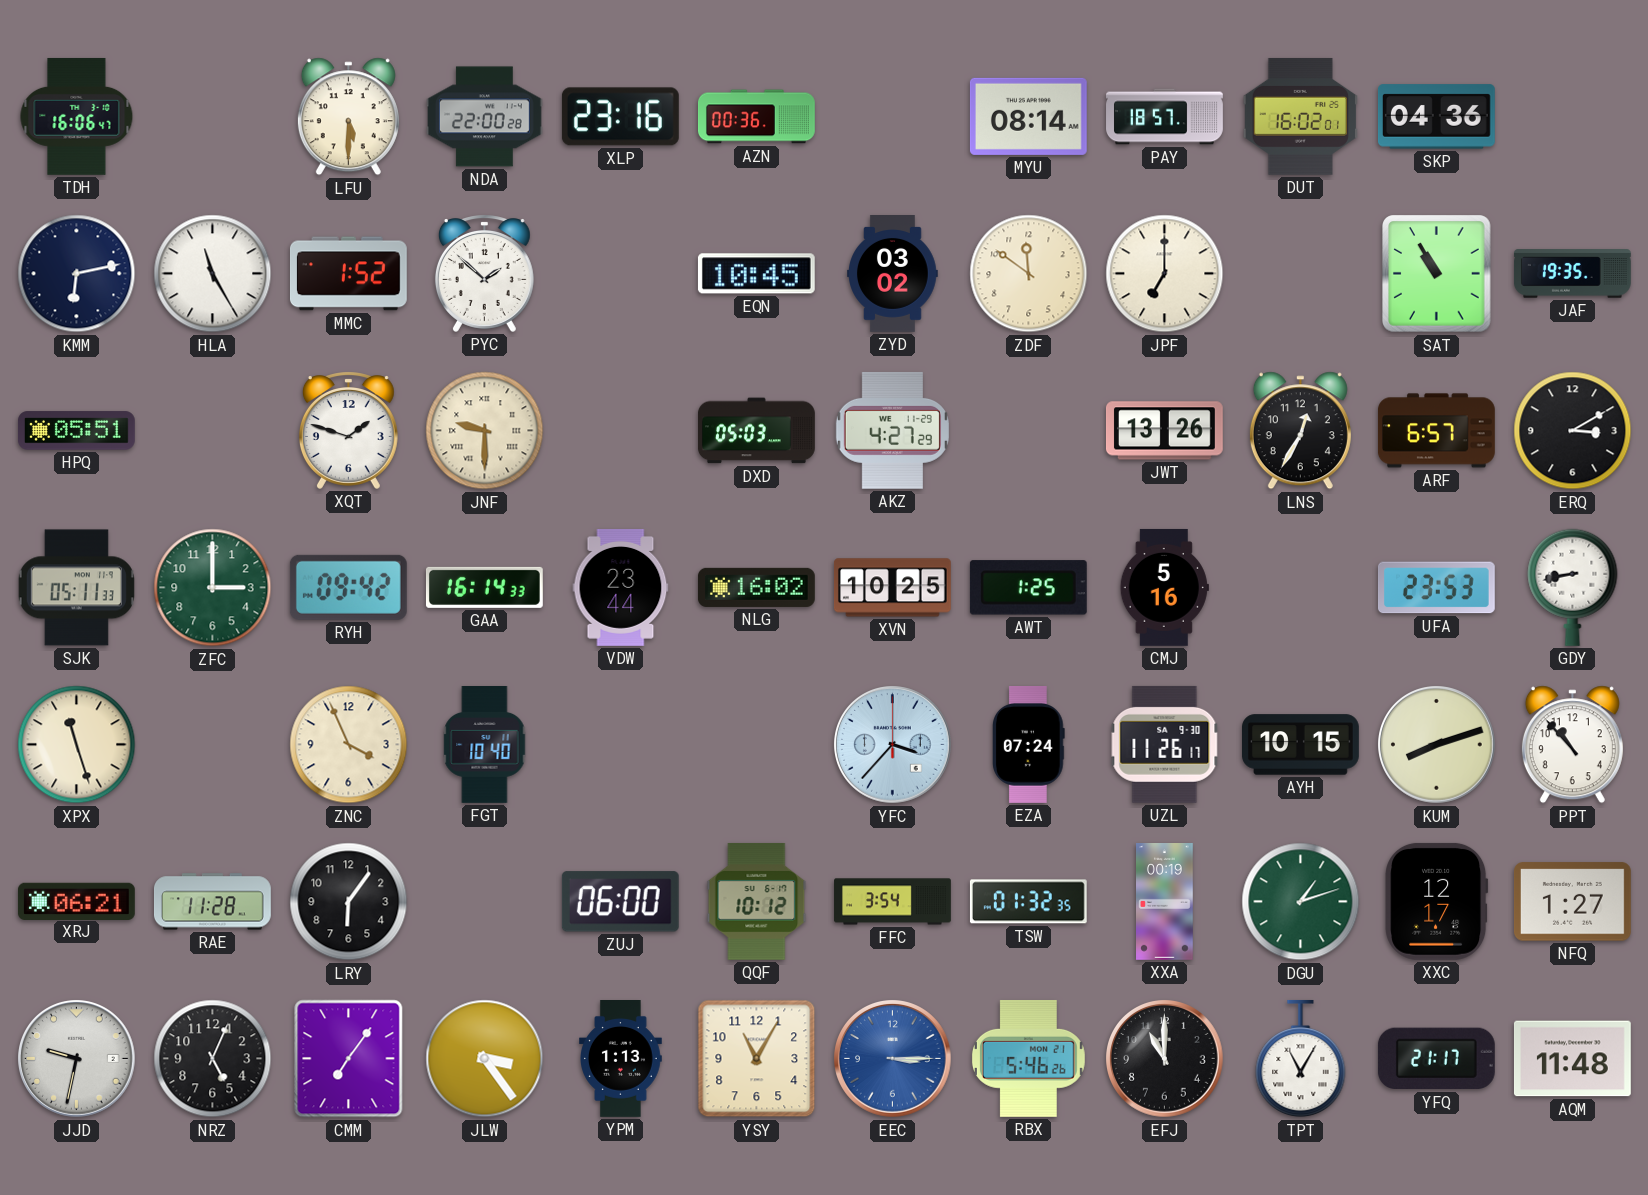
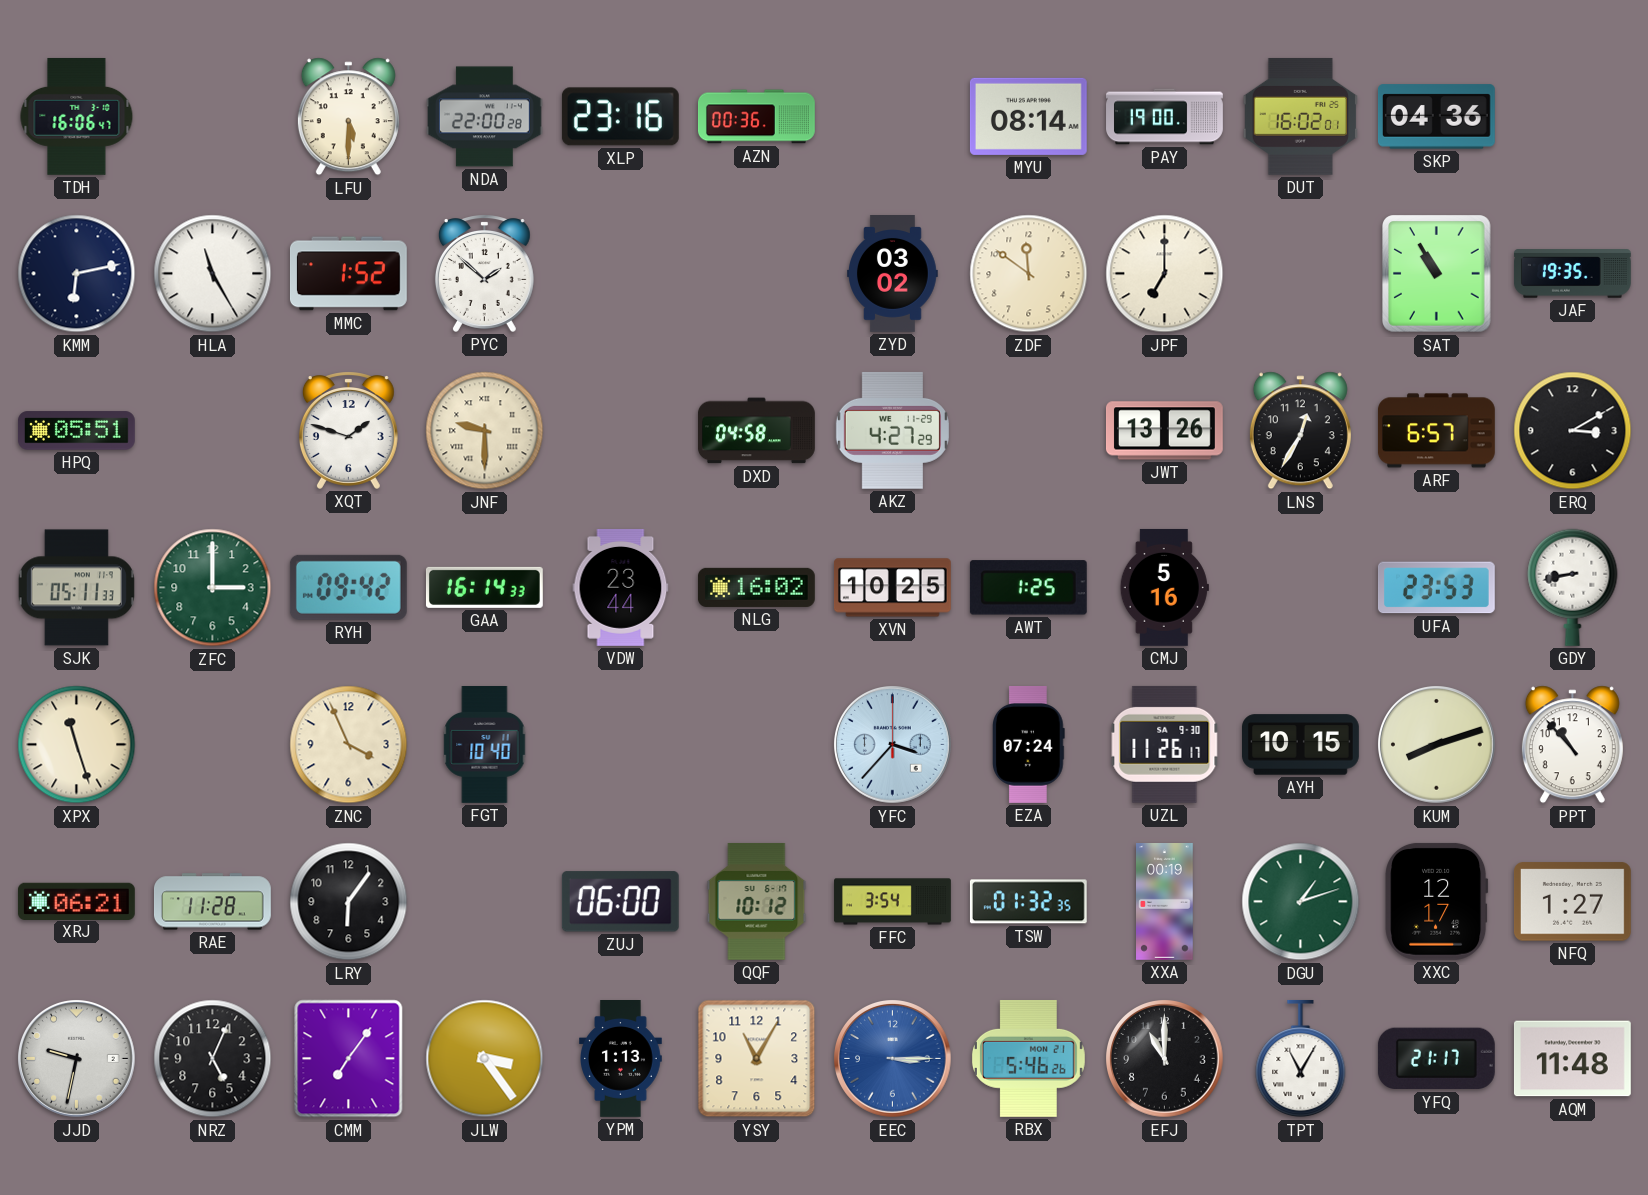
PAY: 18:57 -> 19:00
EQN: 10:45 -> none
DXD: 05:03 -> 04:58
